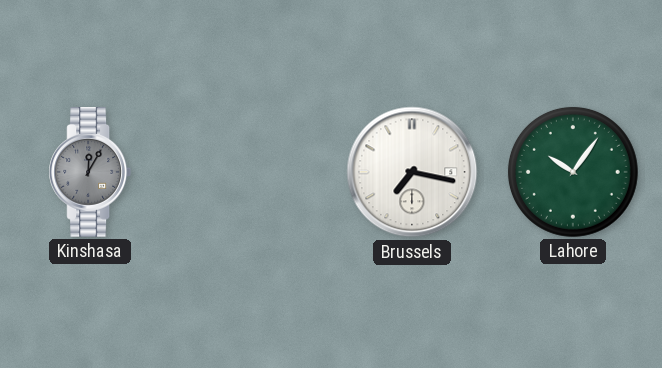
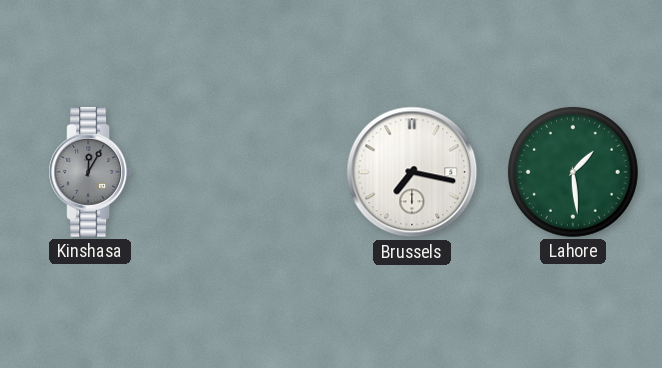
Lahore: 10:06 -> 1:29
